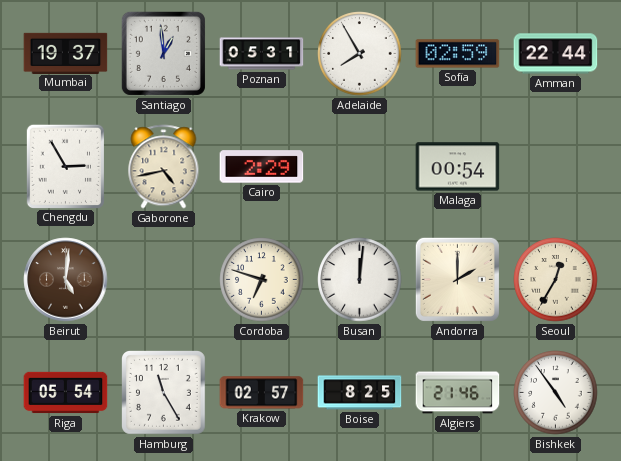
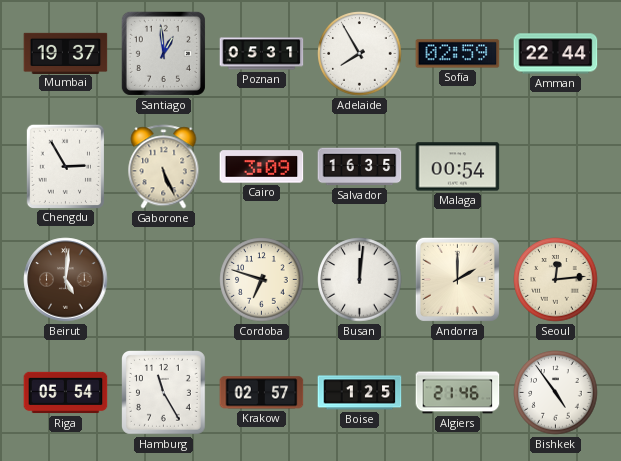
Gaborone: 4:43 -> 5:26
Cairo: 2:29 -> 3:09
Salvador: none -> 16:35
Seoul: 12:35 -> 12:14
Boise: 8:25 -> 1:25
